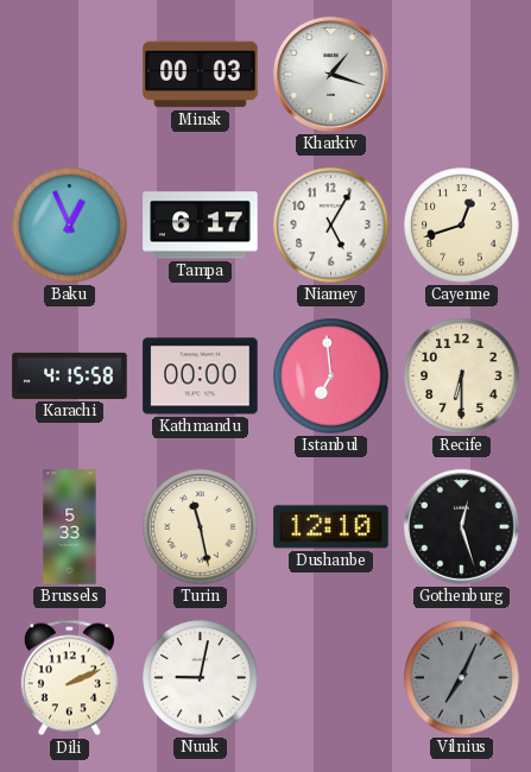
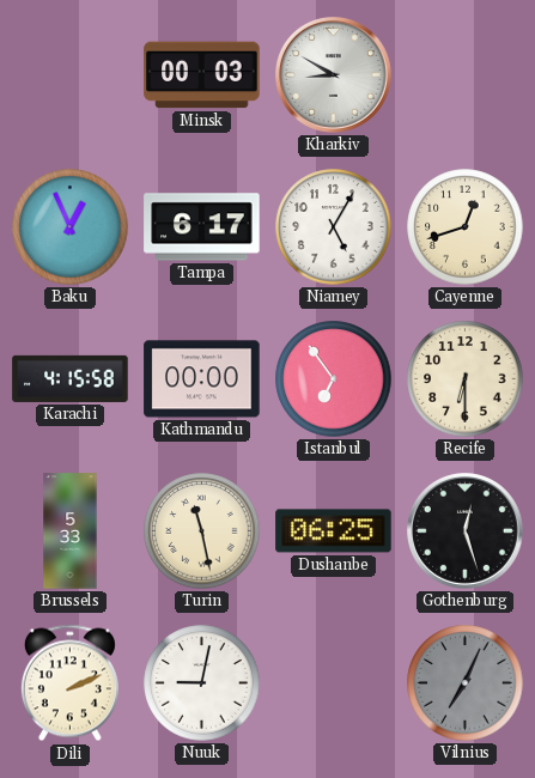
Kharkiv: 1:18 -> 8:50
Istanbul: 6:59 -> 6:54
Dushanbe: 12:10 -> 06:25
